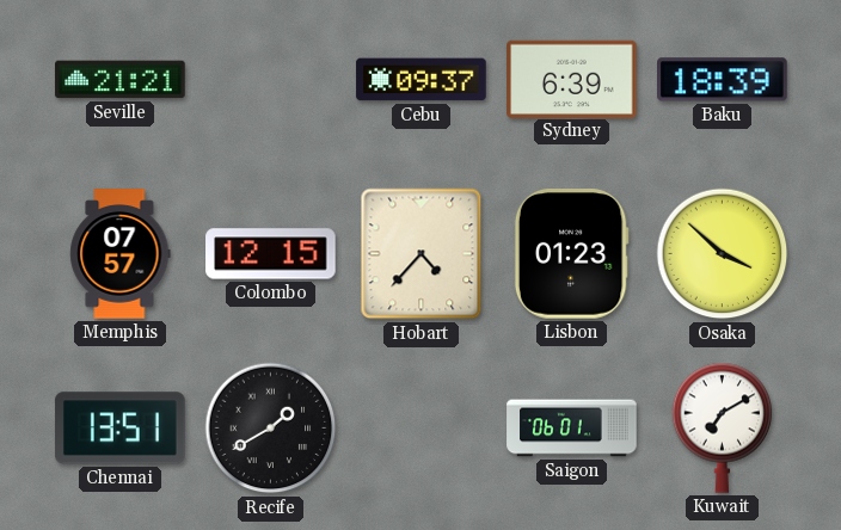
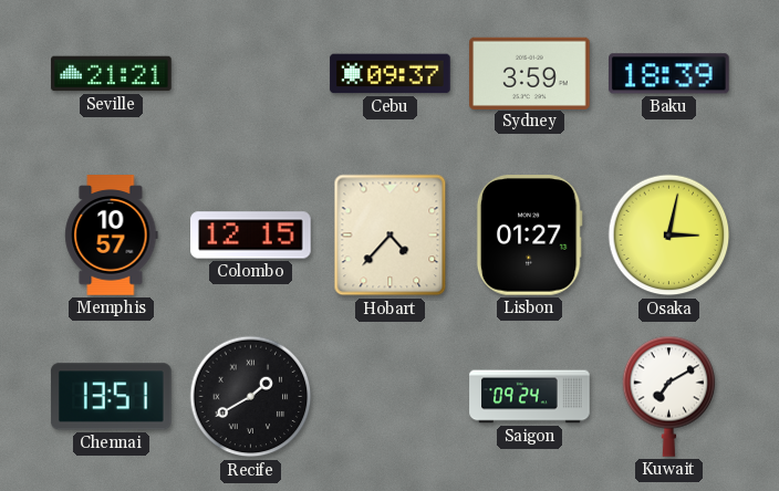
Sydney: 6:39 -> 3:59
Memphis: 07:57 -> 10:57
Lisbon: 01:23 -> 01:27
Osaka: 3:52 -> 3:02
Saigon: 06:01 -> 09:24
